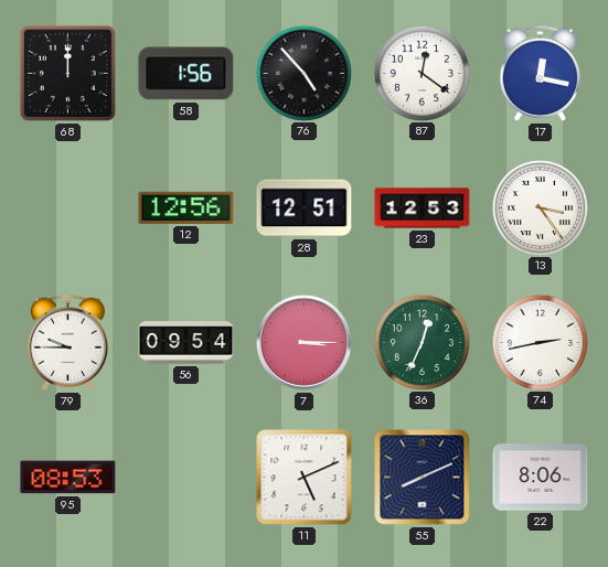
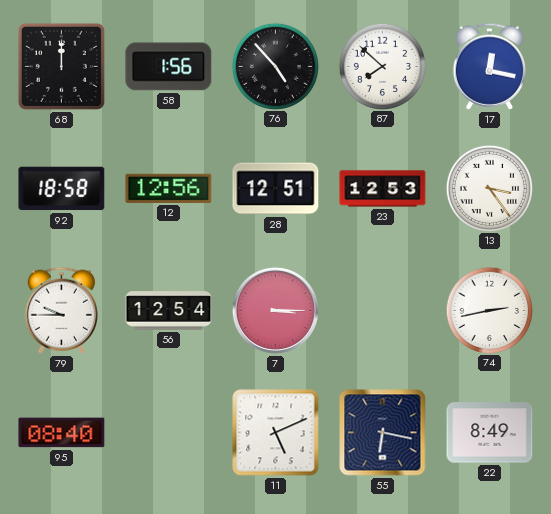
87: 12:21 -> 7:52
92: none -> 18:58
56: 09:54 -> 12:54
36: 12:34 -> none
95: 08:53 -> 08:40
55: 8:11 -> 6:17
22: 8:06 -> 8:49
